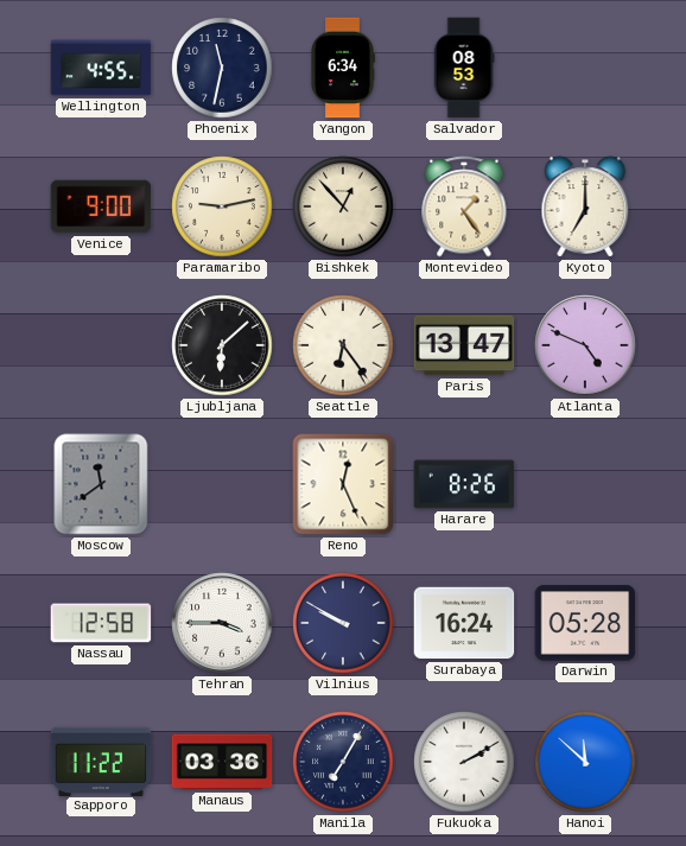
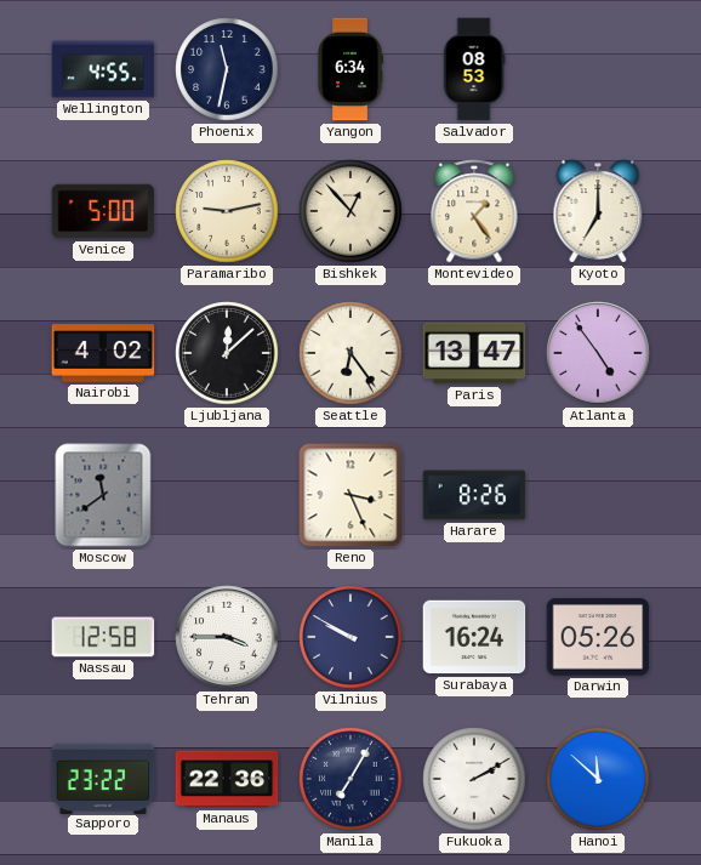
Venice: 9:00 -> 5:00
Nairobi: none -> 4:02
Ljubljana: 6:08 -> 12:08
Atlanta: 4:49 -> 4:54
Reno: 12:26 -> 3:26
Darwin: 05:28 -> 05:26
Sapporo: 11:22 -> 23:22
Manaus: 03:36 -> 22:36
